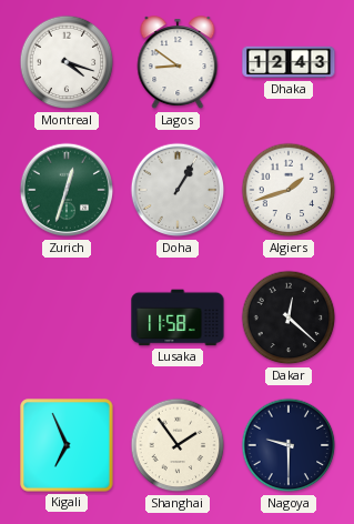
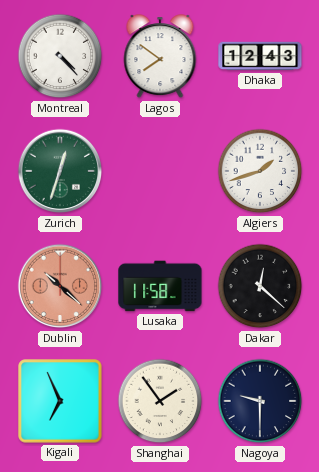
Montreal: 4:18 -> 4:23
Lagos: 8:51 -> 7:51
Doha: 1:05 -> none
Dublin: none -> 10:22
